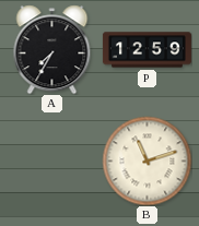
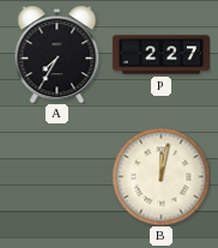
P: 12:59 -> 2:27
B: 11:12 -> 12:02
